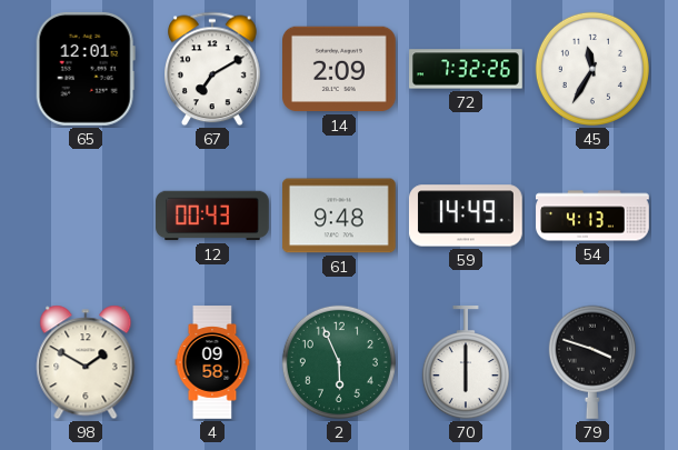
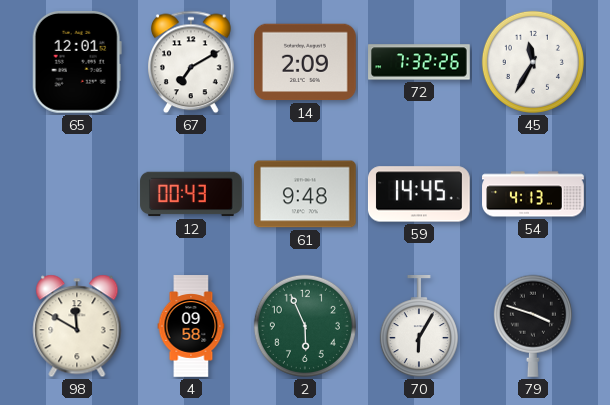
59: 14:49 -> 14:45
98: 1:50 -> 11:50
70: 6:00 -> 6:05
